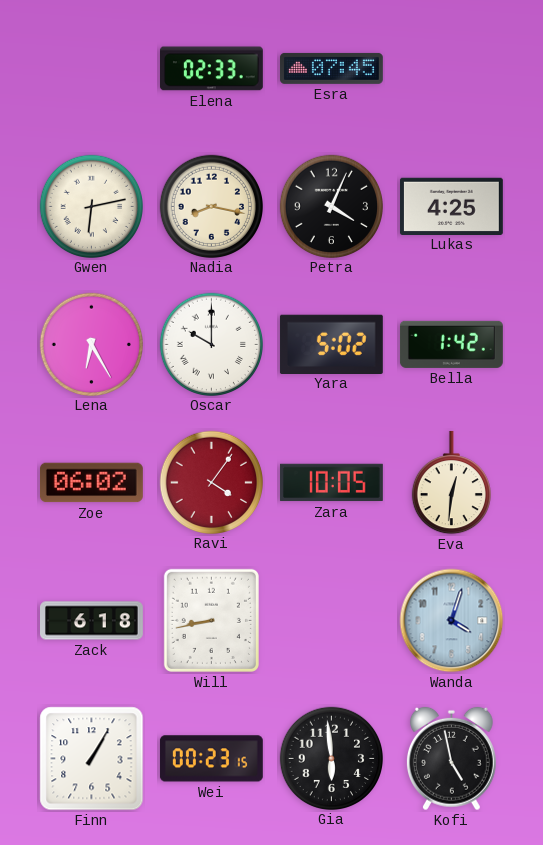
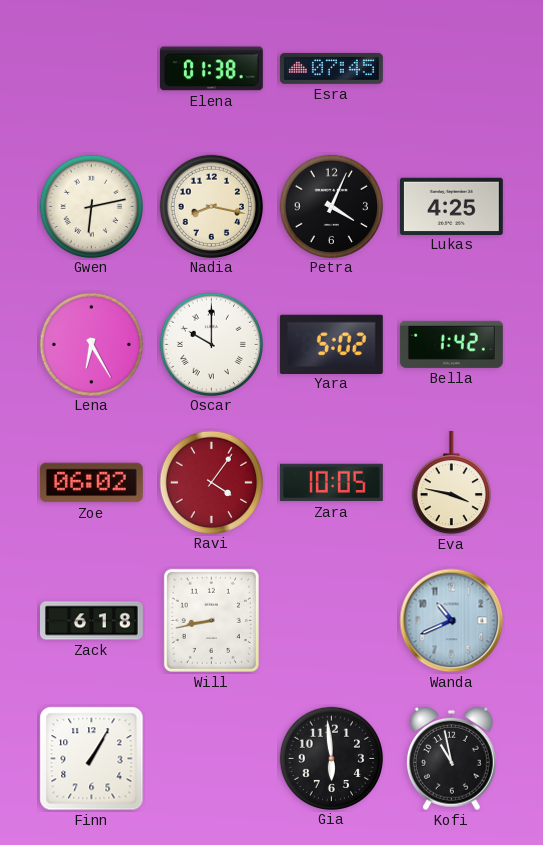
Elena: 02:33 -> 01:38
Eva: 12:31 -> 3:47
Wanda: 4:03 -> 10:41
Wei: 00:23 -> none
Kofi: 4:58 -> 10:58
